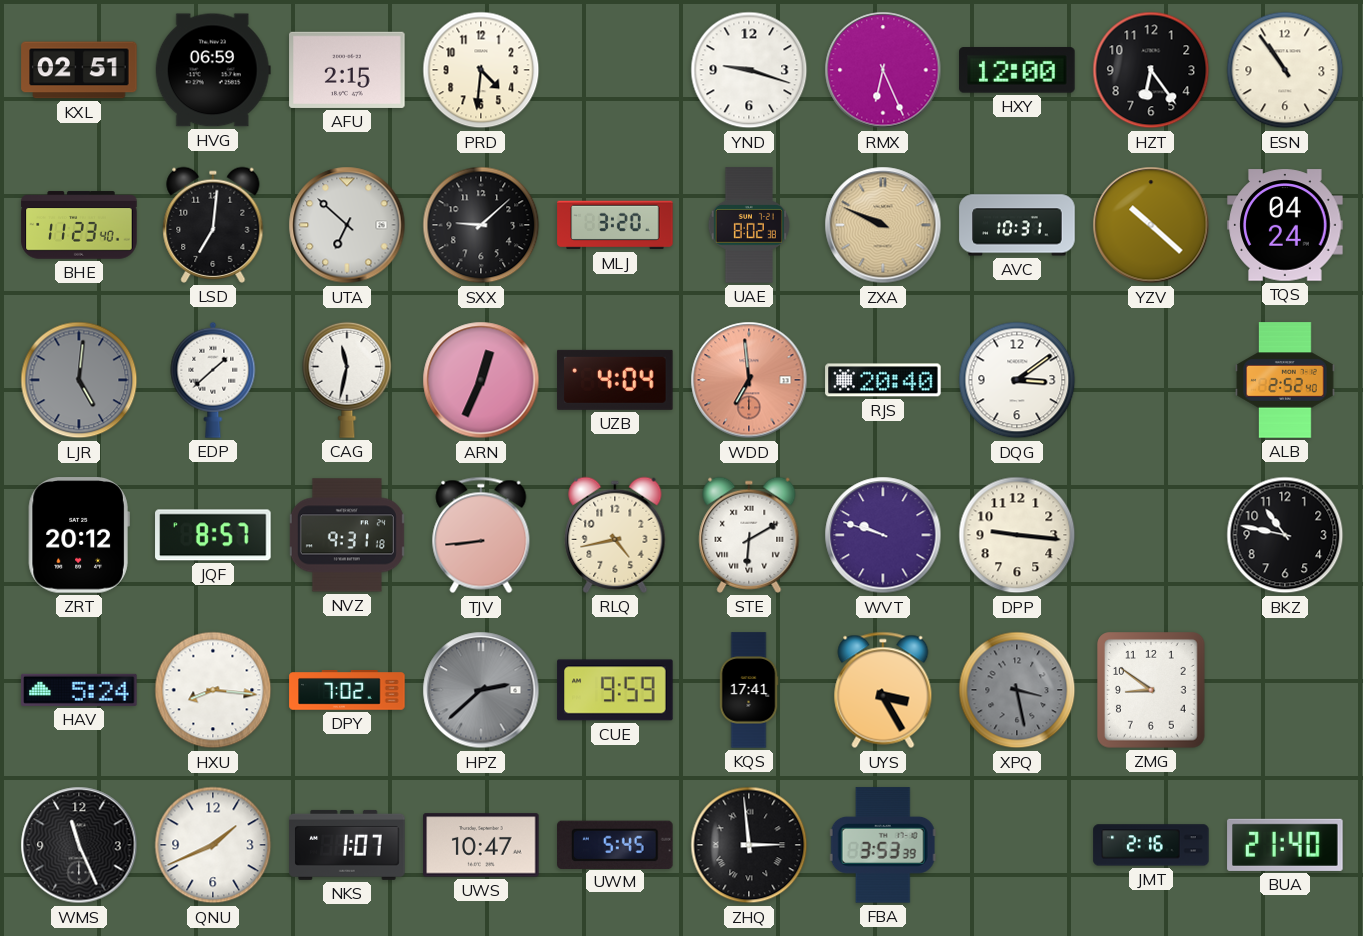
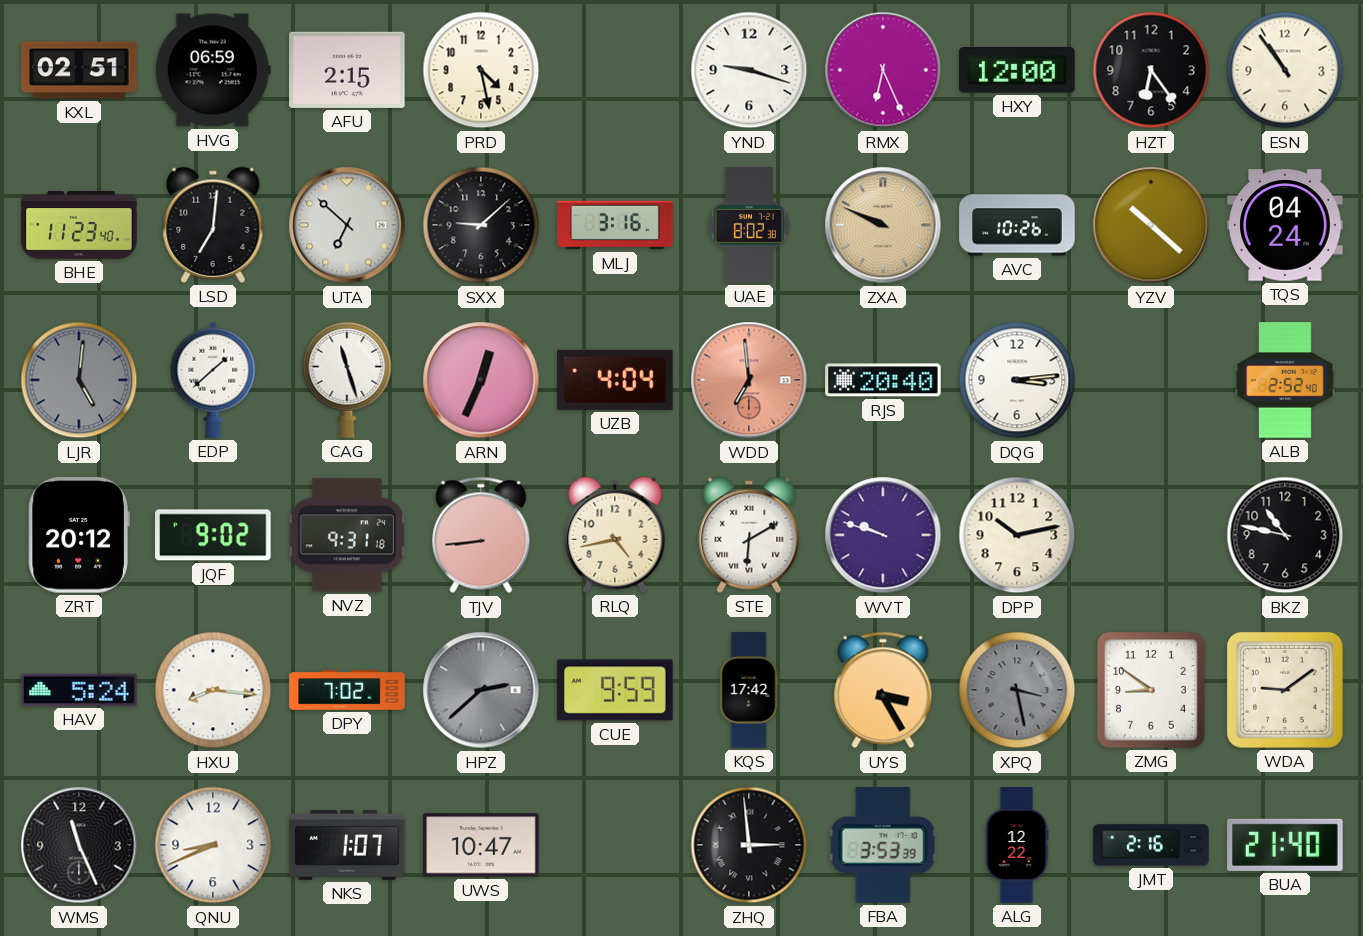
PRD: 4:31 -> 4:28
MLJ: 3:20 -> 3:16
AVC: 10:31 -> 10:26
CAG: 11:32 -> 11:27
DQG: 3:09 -> 3:14
JQF: 8:57 -> 9:02
DPP: 9:16 -> 10:13
KQS: 17:41 -> 17:42
WDA: none -> 9:09
QNU: 1:41 -> 8:41
UWM: 5:45 -> none
ALG: none -> 12:22
